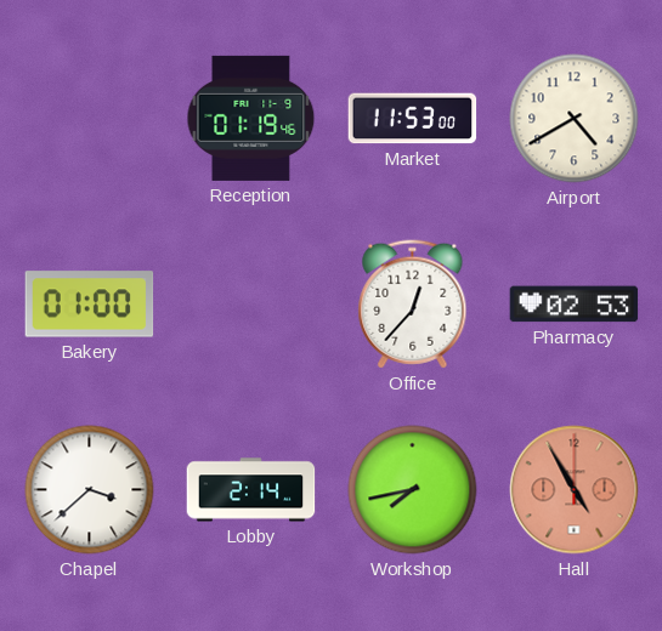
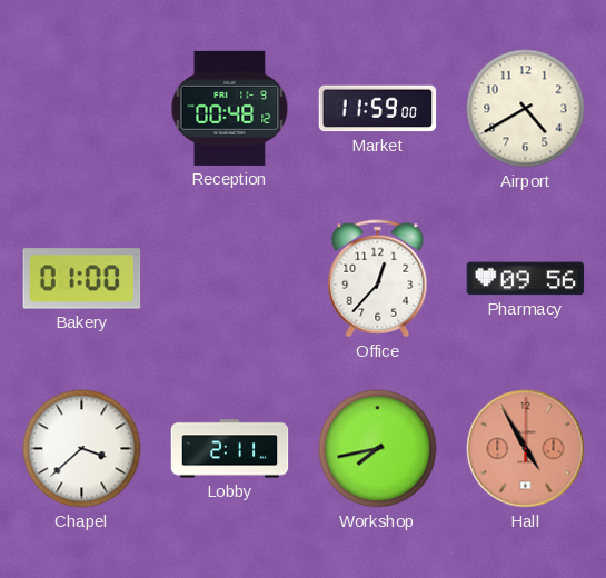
Reception: 01:19 -> 00:48
Market: 11:53 -> 11:59
Pharmacy: 02:53 -> 09:56
Lobby: 2:14 -> 2:11
